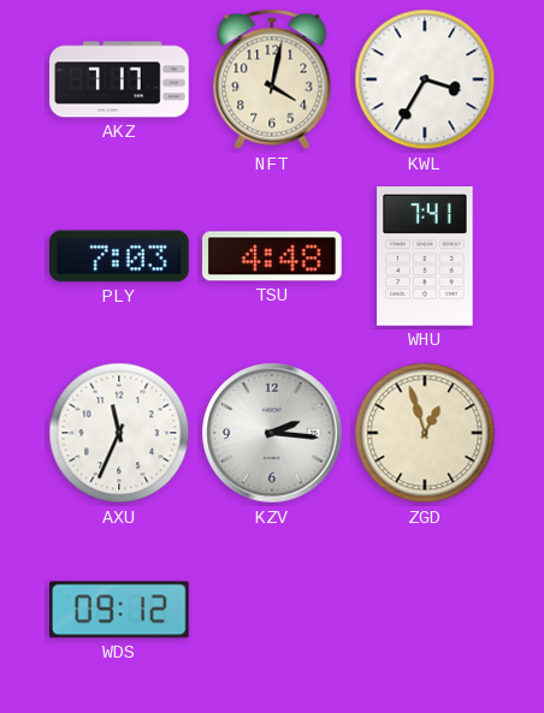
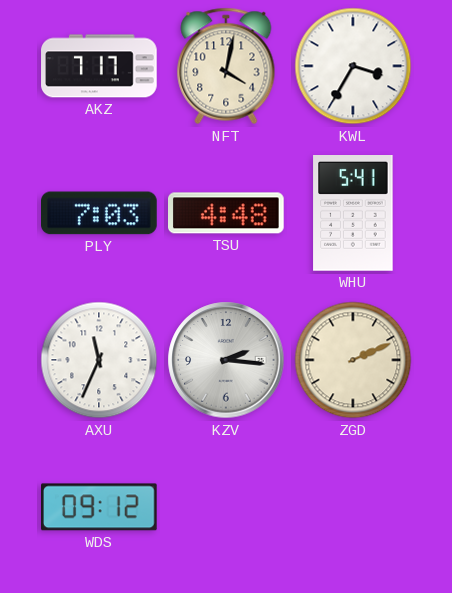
WHU: 7:41 -> 5:41
ZGD: 12:57 -> 2:11
